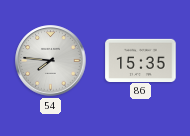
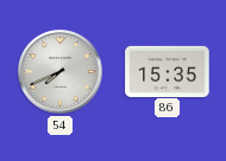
54: 7:46 -> 7:41
